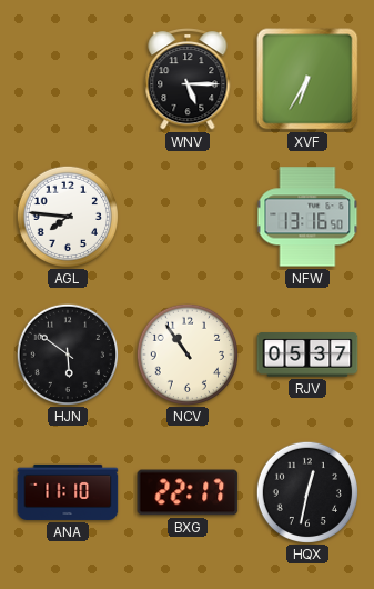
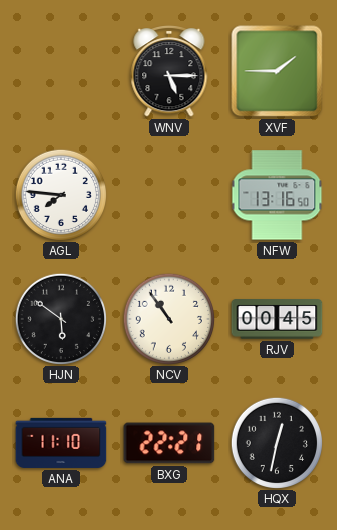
XVF: 6:35 -> 1:45
RJV: 05:37 -> 00:45
BXG: 22:17 -> 22:21
